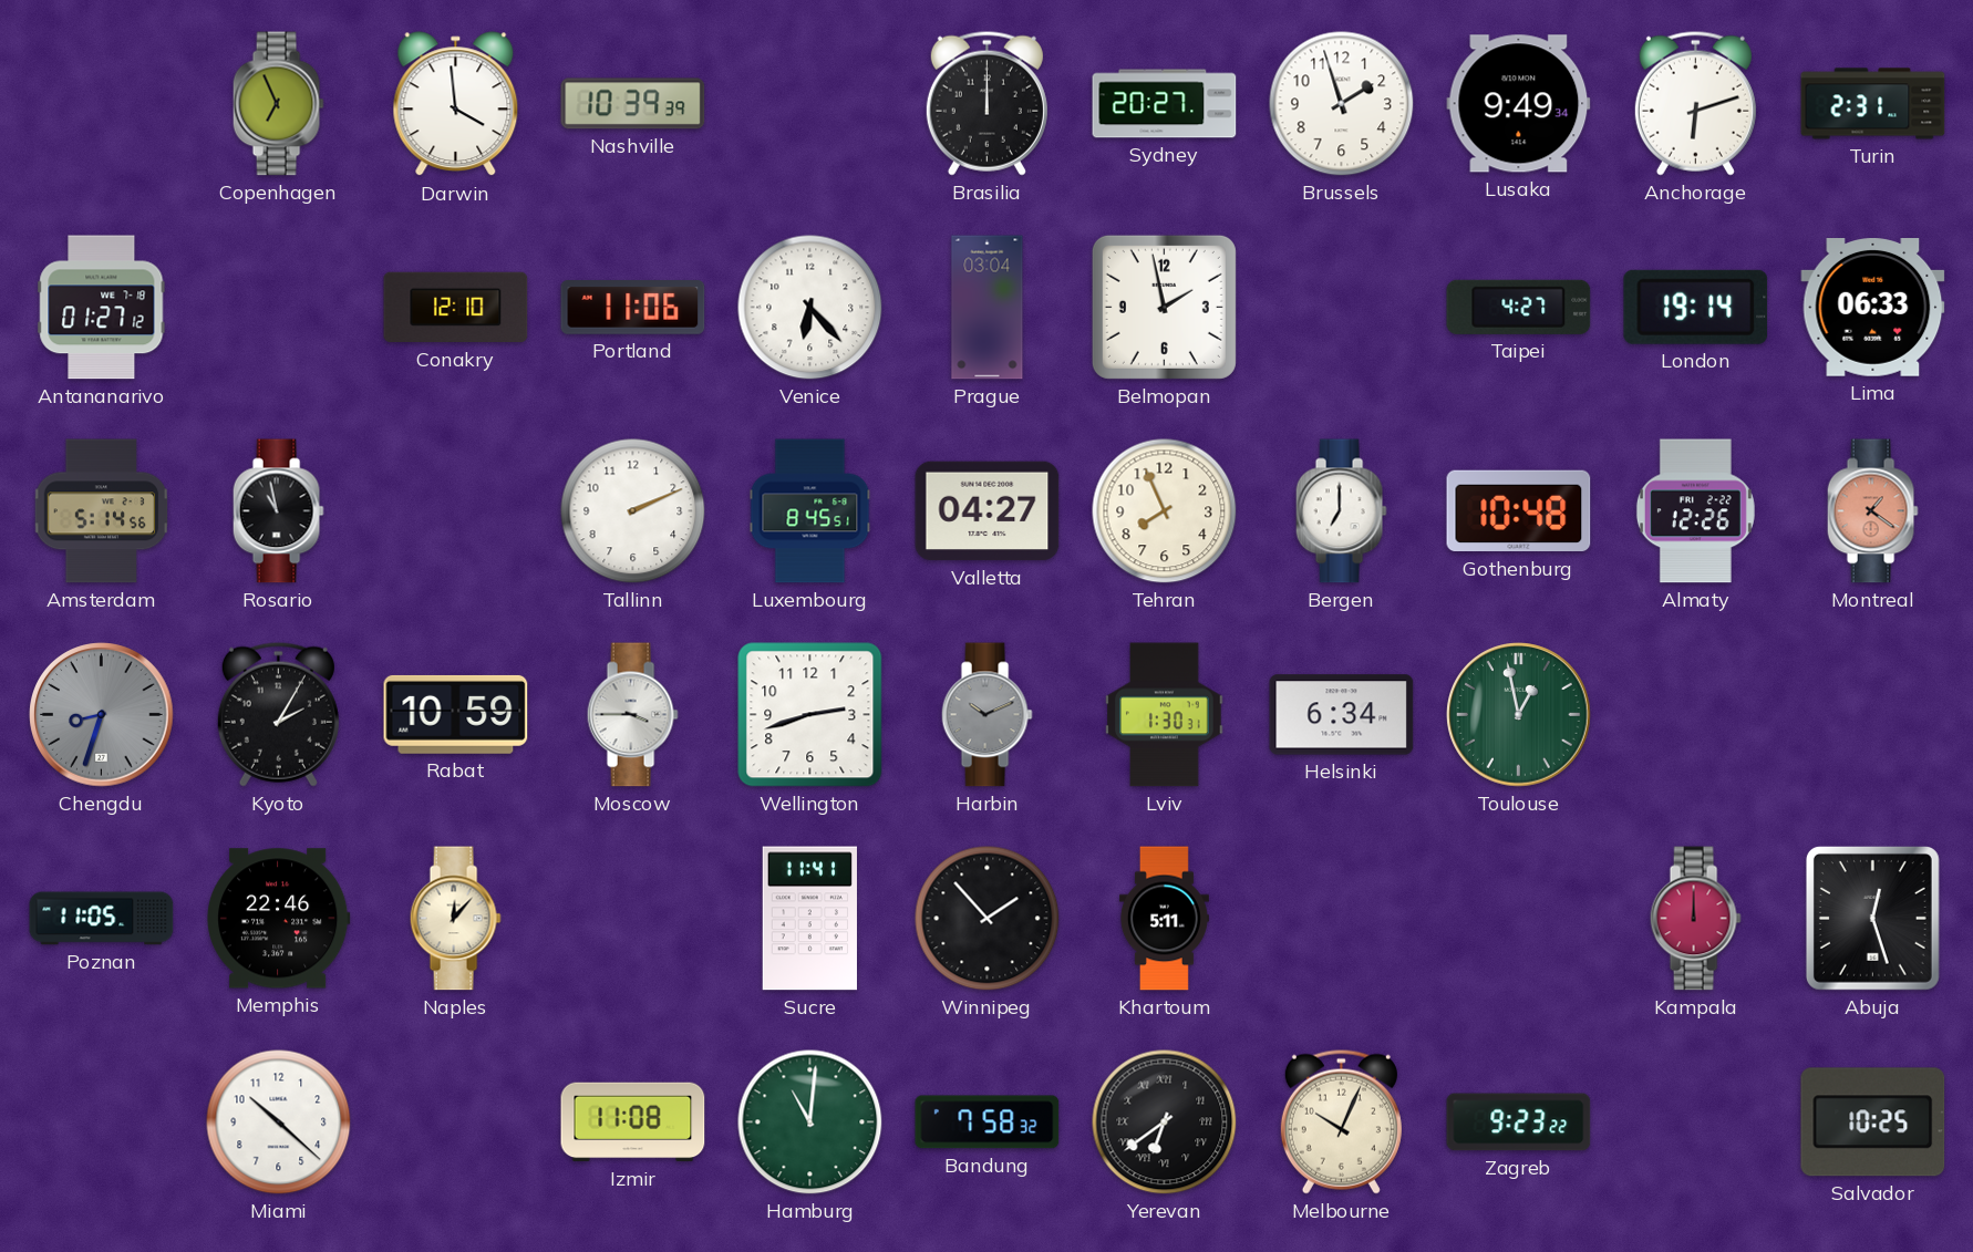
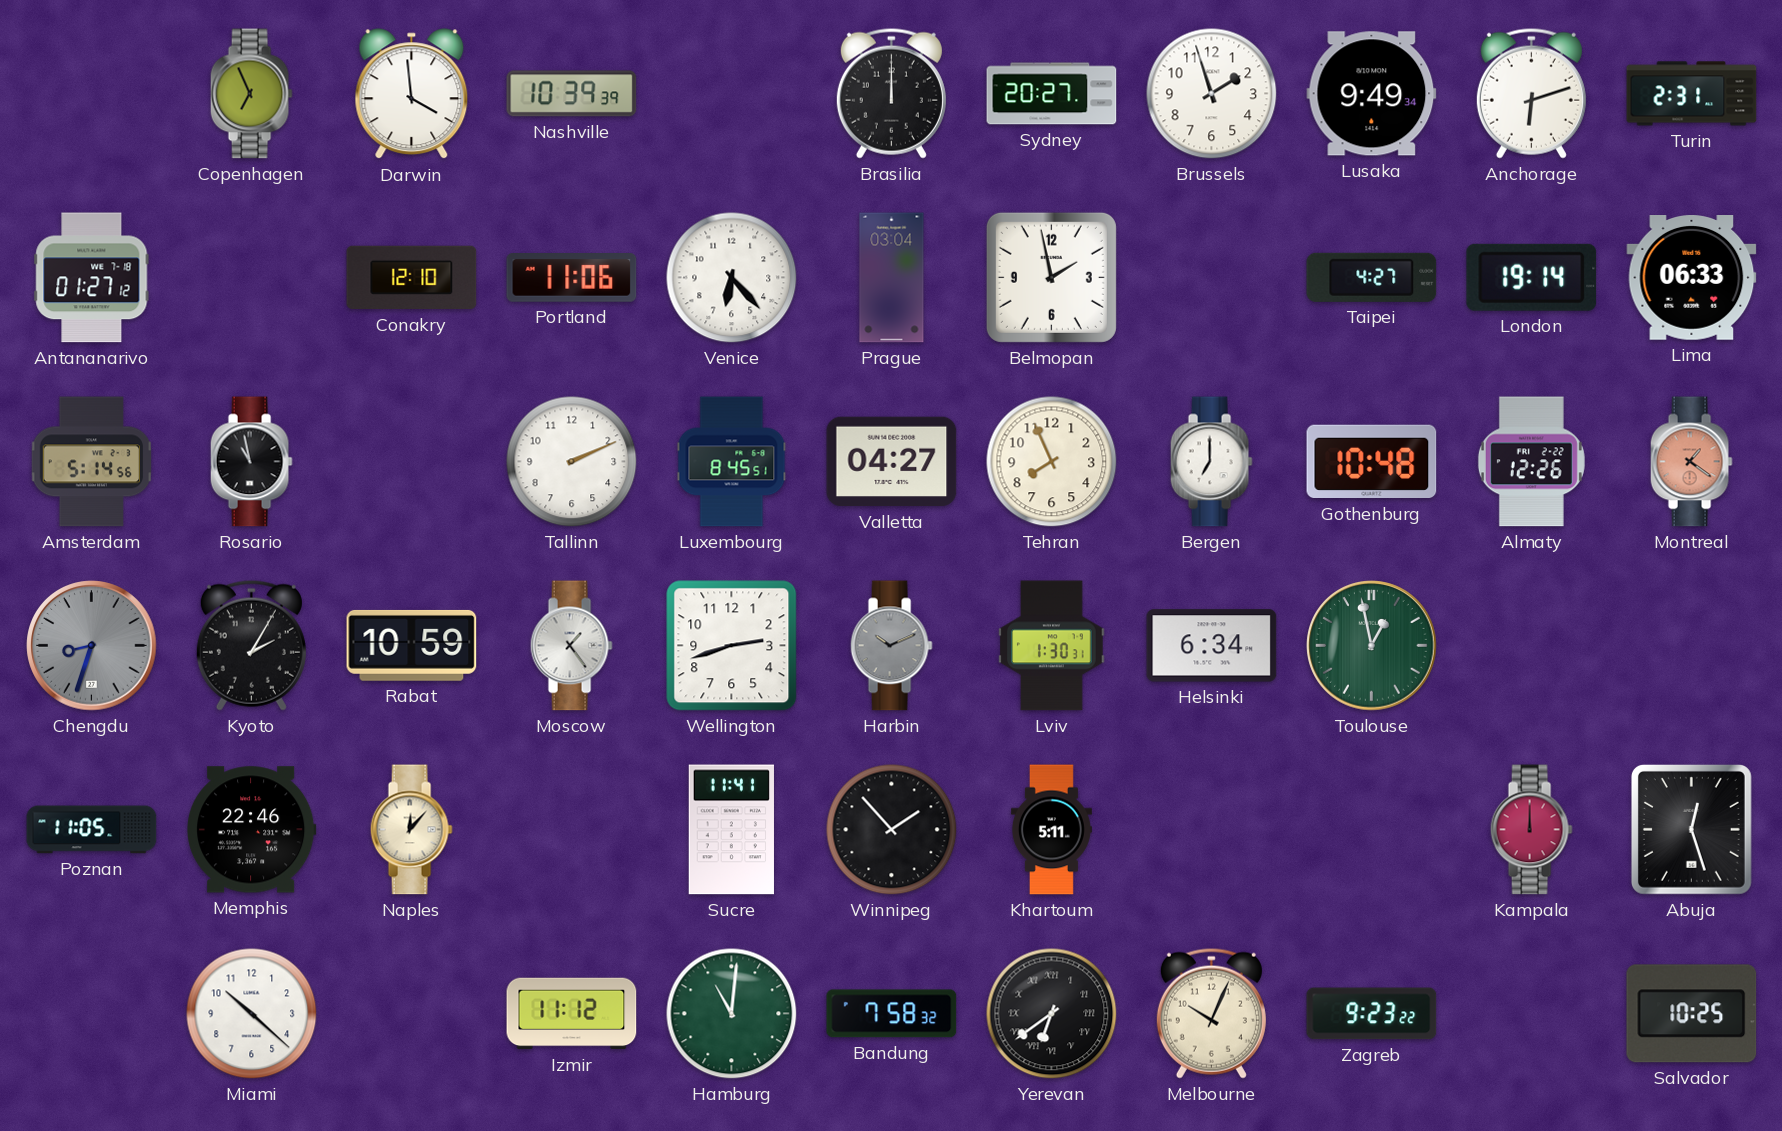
Moscow: 3:45 -> 1:24
Izmir: 11:08 -> 11:12
